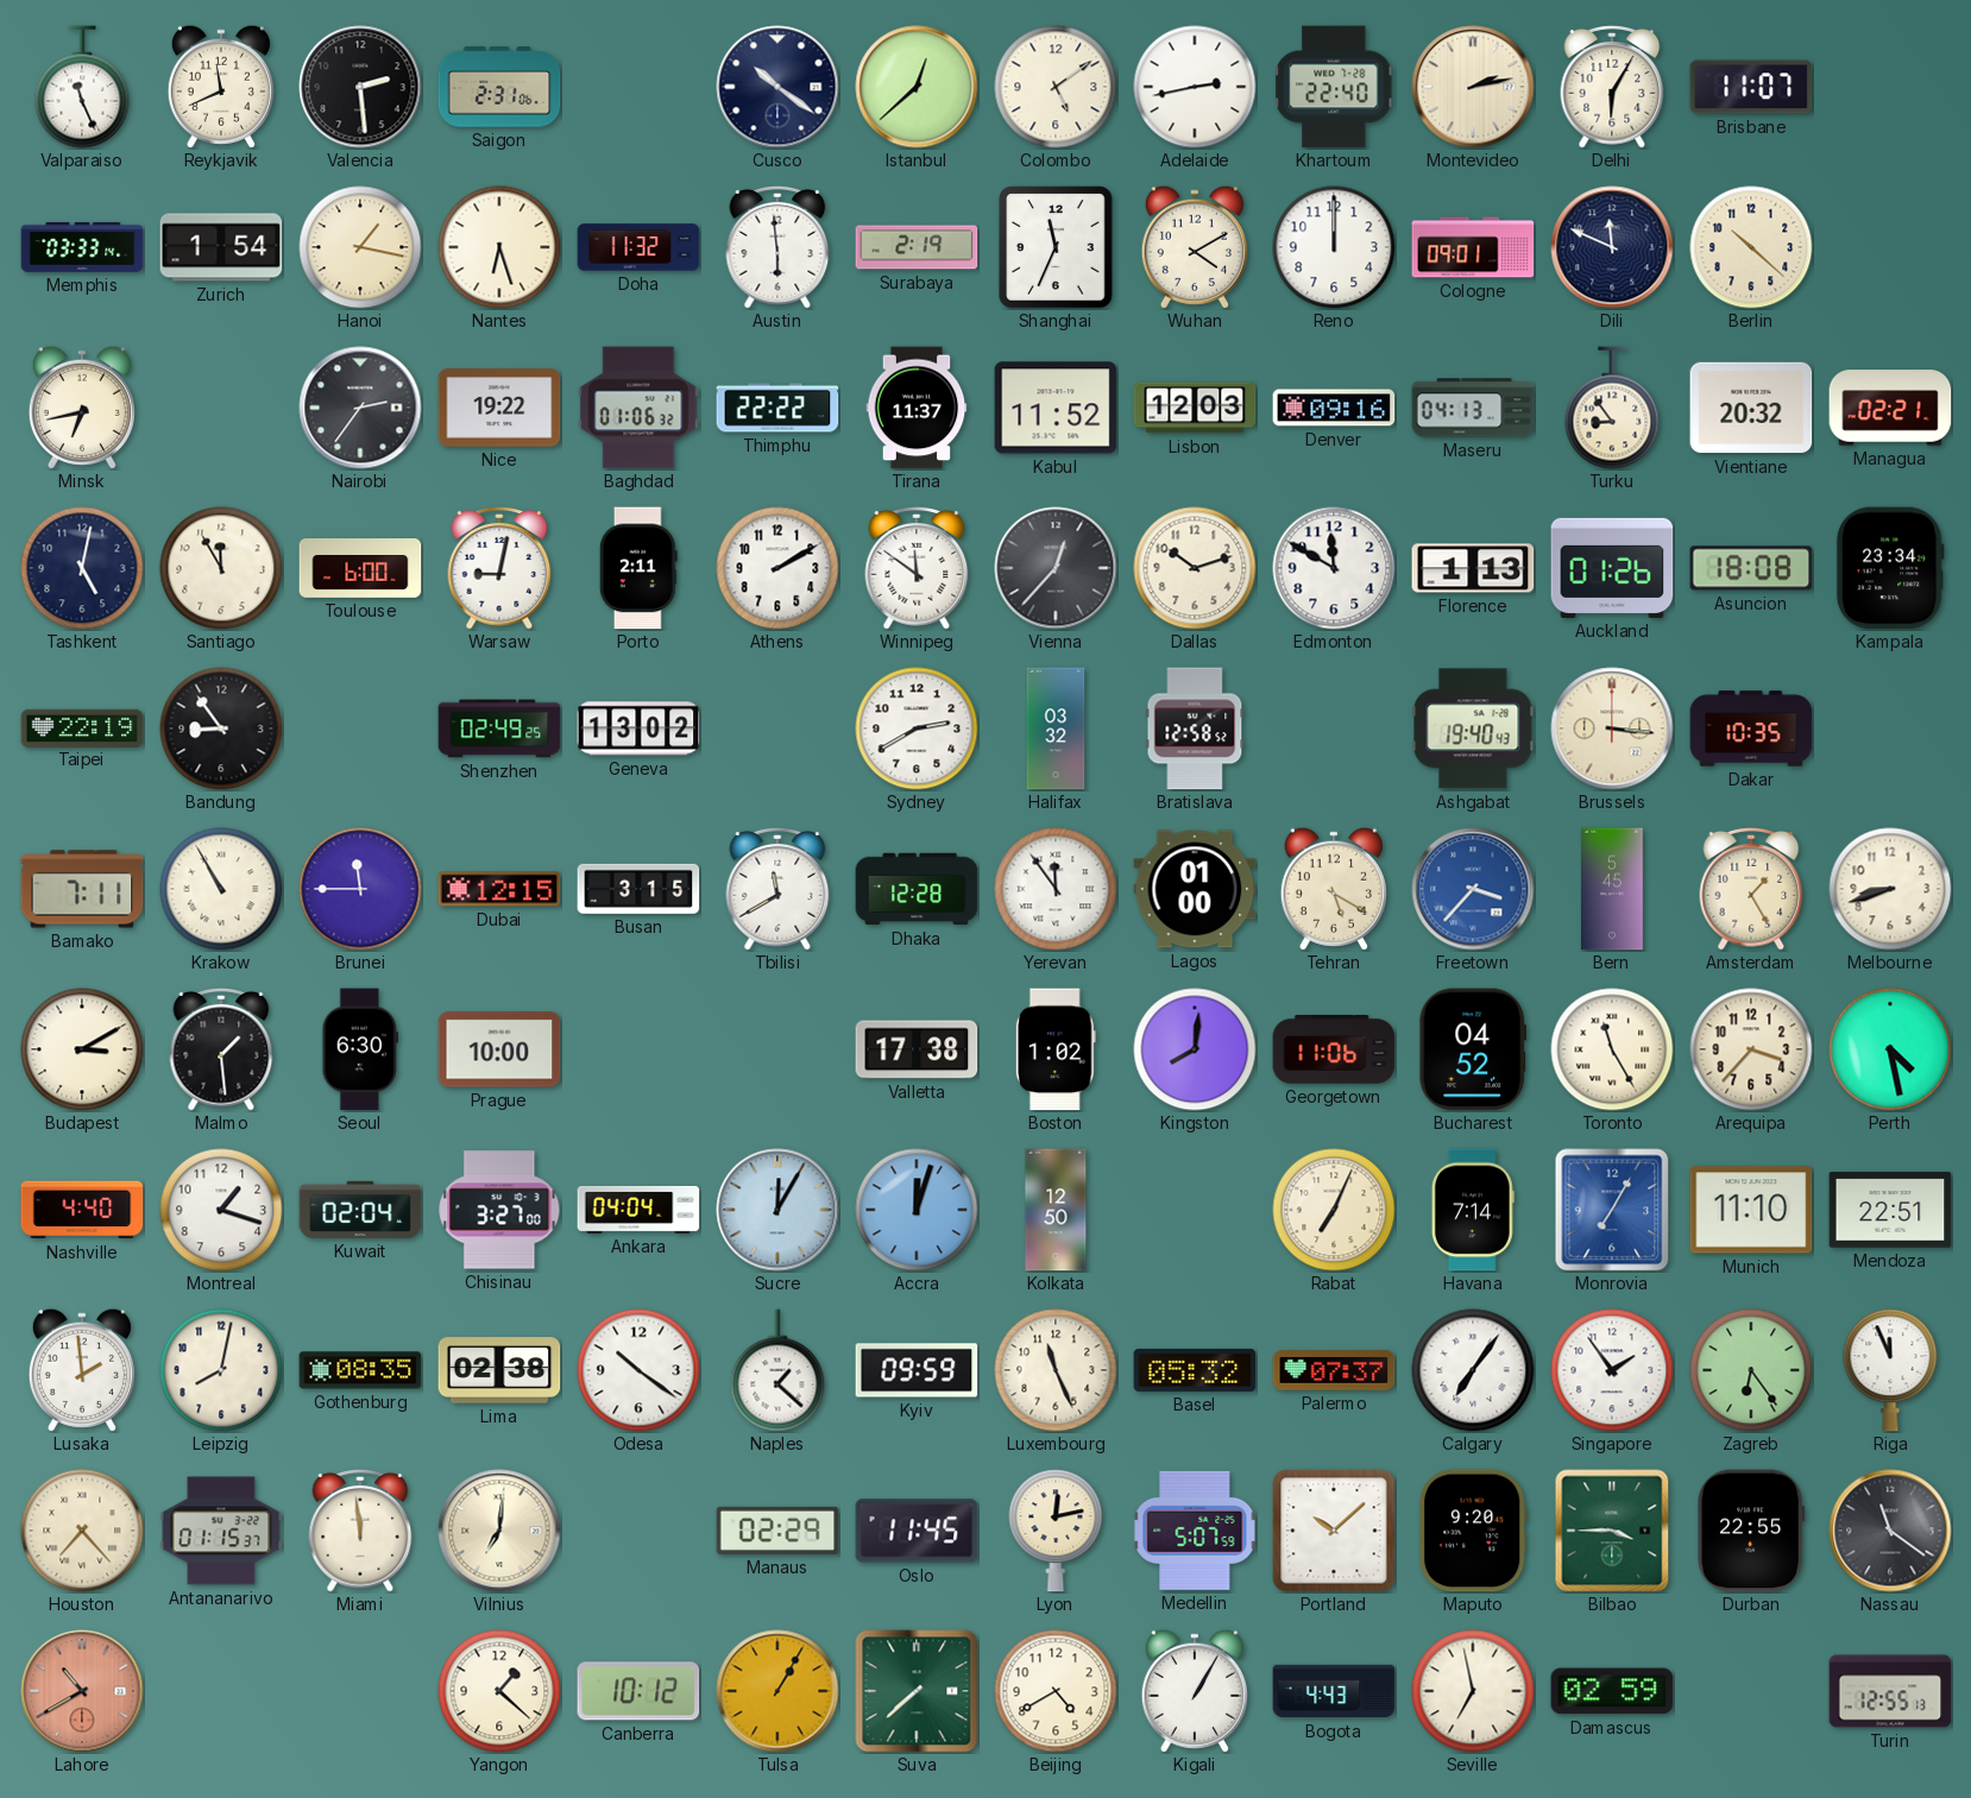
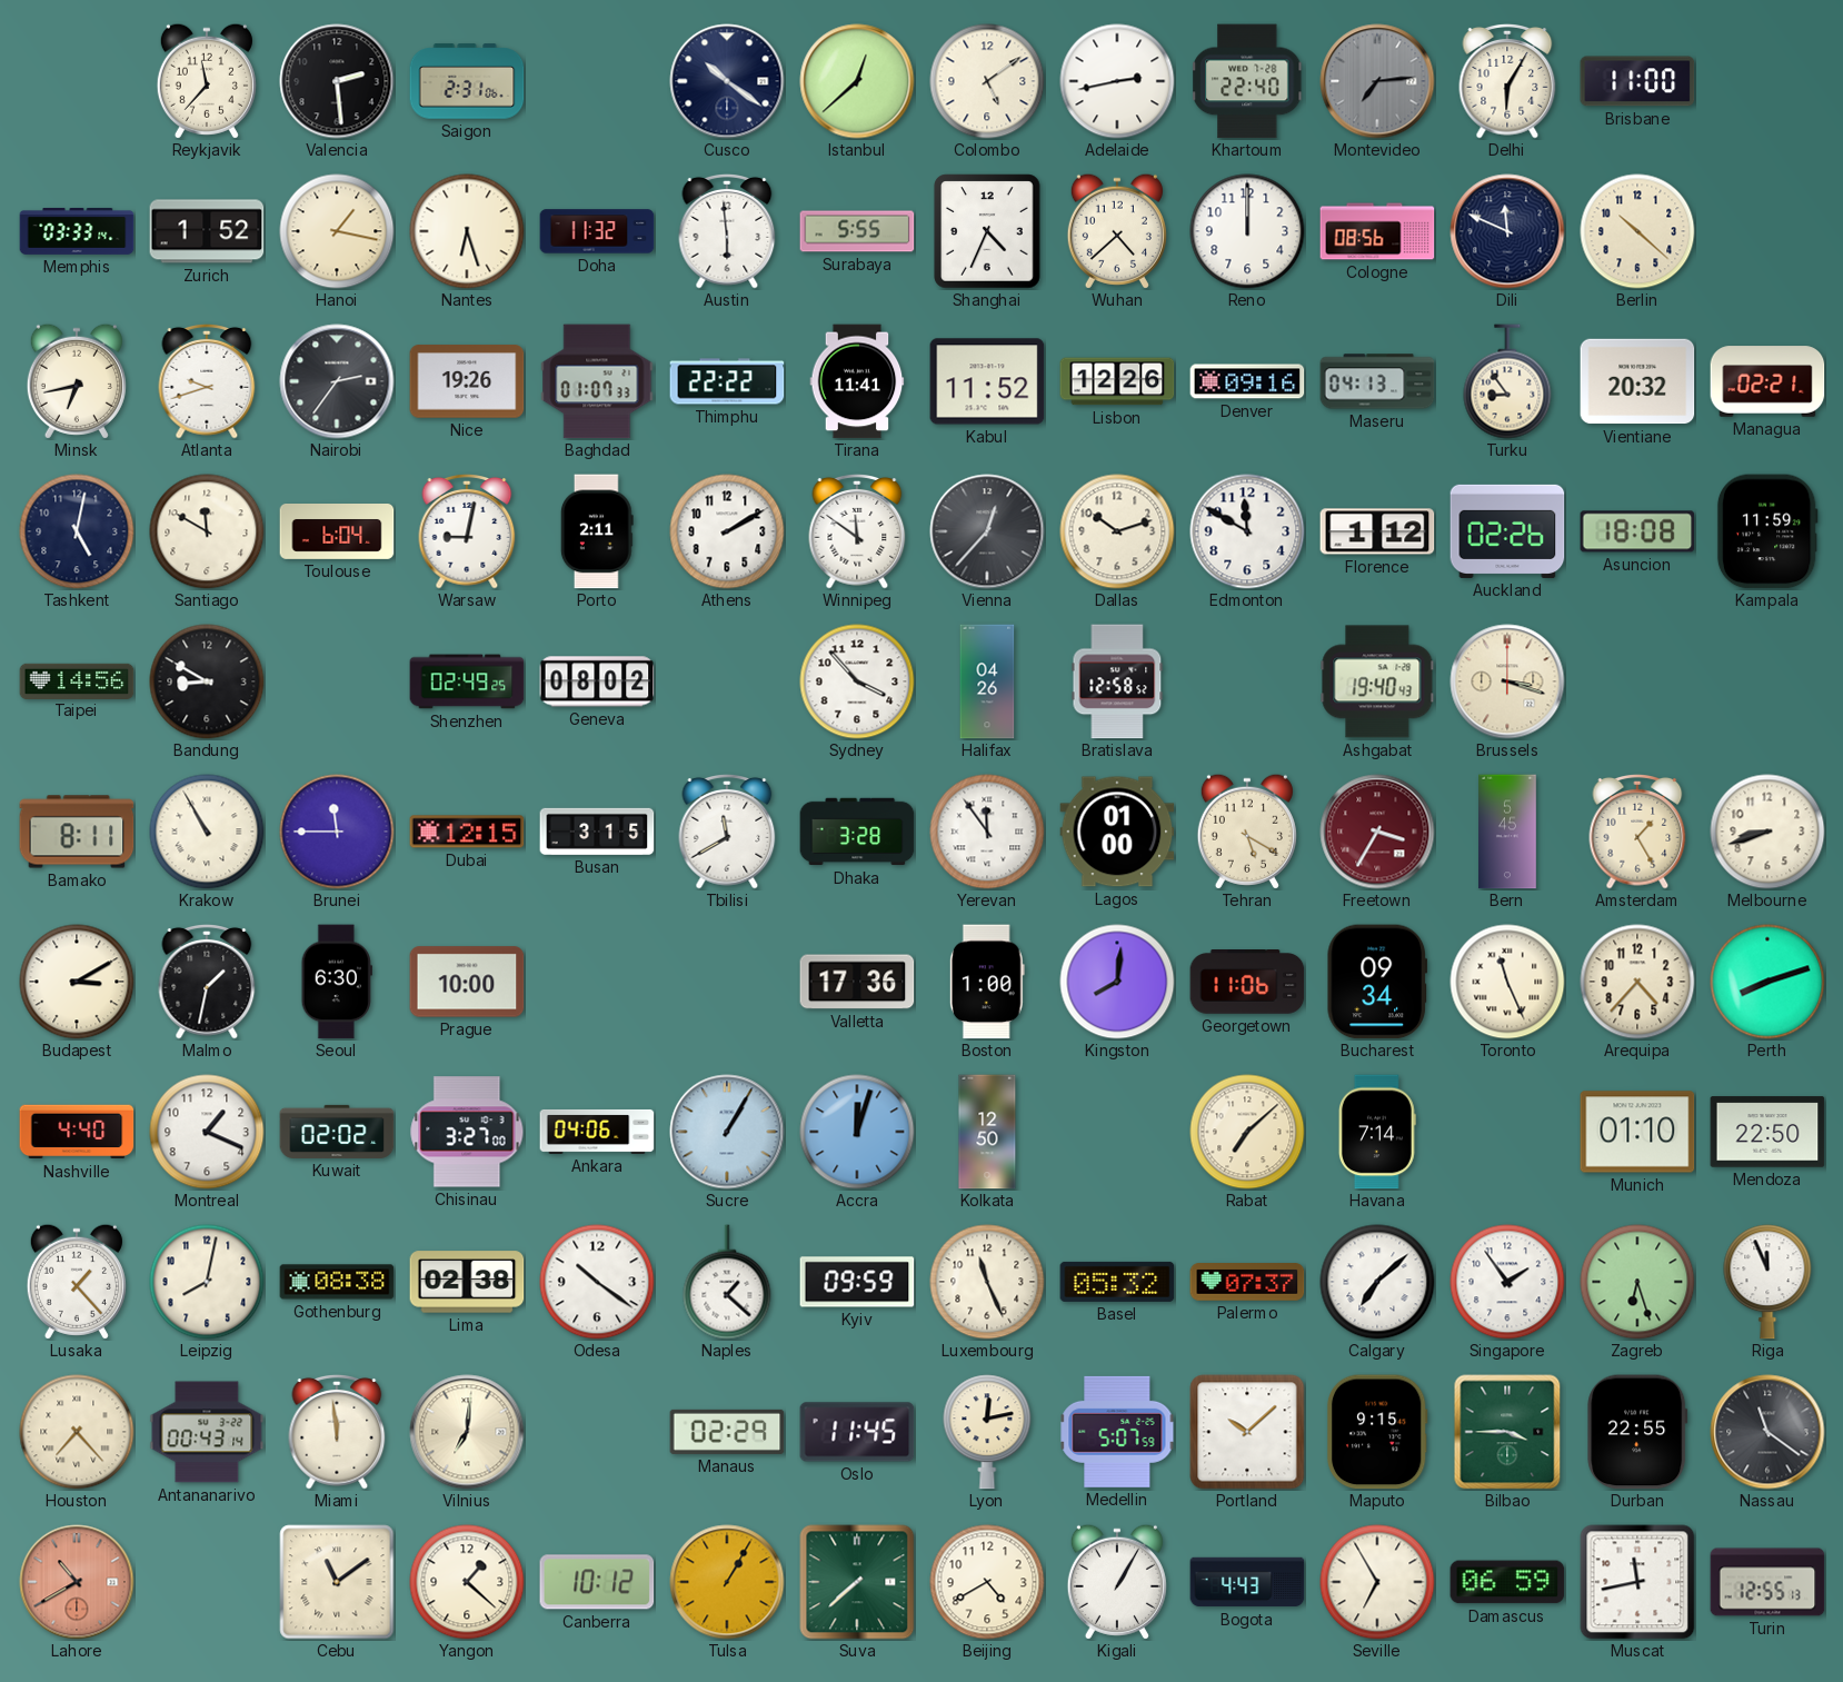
Valparaiso: 11:26 -> none
Reykjavik: 11:41 -> 11:37
Montevideo: 2:13 -> 7:14
Montevideo dial: cream -> grey
Brisbane: 11:07 -> 11:00
Zurich: 1:54 -> 1:52
Surabaya: 2:19 -> 5:55
Shanghai: 11:34 -> 4:34
Wuhan: 4:10 -> 4:38
Cologne: 09:01 -> 08:56
Atlanta: none -> 9:42
Nice: 19:22 -> 19:26
Baghdad: 01:06 -> 01:07
Tirana: 11:37 -> 11:41
Lisbon: 12:03 -> 12:26
Santiago: 11:55 -> 11:50
Toulouse: 6:00 -> 6:04
Florence: 1:13 -> 1:12
Auckland: 01:26 -> 02:26
Kampala: 23:34 -> 11:59
Taipei: 22:19 -> 14:56
Bandung: 8:54 -> 8:50
Geneva: 13:02 -> 08:02
Sydney: 2:40 -> 3:53
Halifax: 03:32 -> 04:26
Brussels: 3:16 -> 3:18
Dakar: 10:35 -> none
Bamako: 7:11 -> 8:11
Dhaka: 12:28 -> 3:28
Freetown: 3:37 -> 3:35
Freetown dial: blue -> burgundy
Malmo: 1:29 -> 1:32
Valletta: 17:38 -> 17:36
Boston: 1:02 -> 1:00
Bucharest: 04:52 -> 09:34
Toronto: 11:25 -> 11:26
Arequipa: 3:37 -> 4:37
Perth: 4:28 -> 8:12
Montreal: 1:18 -> 1:19
Kuwait: 02:04 -> 02:02
Ankara: 04:04 -> 04:06
Sucre: 12:05 -> 1:05
Rabat: 7:04 -> 7:08
Monrovia: 7:05 -> none
Munich: 11:10 -> 01:10
Mendoza: 22:51 -> 22:50
Lusaka: 1:59 -> 1:23
Gothenburg: 08:35 -> 08:38
Calgary: 7:06 -> 7:08
Zagreb: 6:24 -> 6:27
Antananarivo: 01:15 -> 00:43
Maputo: 9:20 -> 9:15
Cebu: none -> 11:09
Seville: 6:58 -> 6:55
Damascus: 02:59 -> 06:59
Muscat: none -> 11:43
